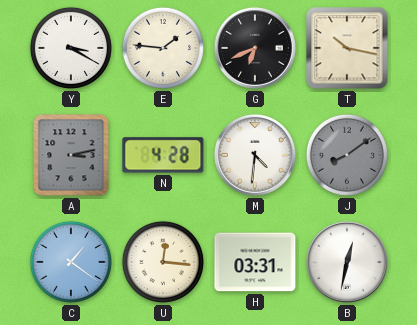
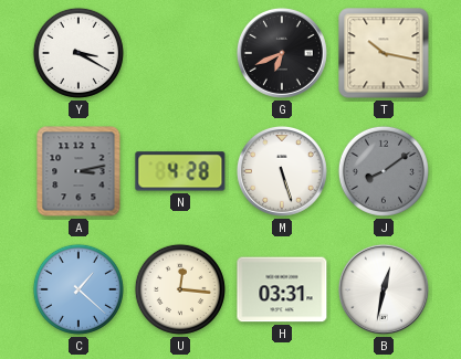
E: 1:46 -> none
M: 4:31 -> 5:27
C: 1:21 -> 1:22
